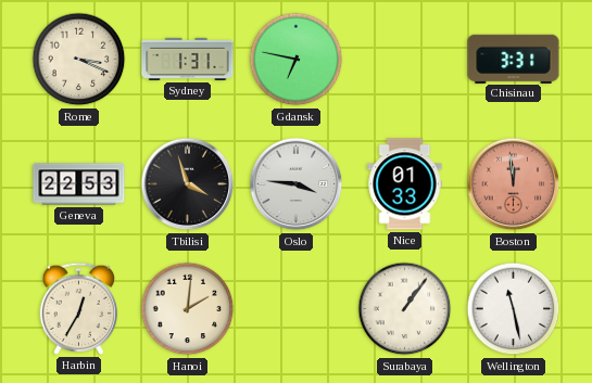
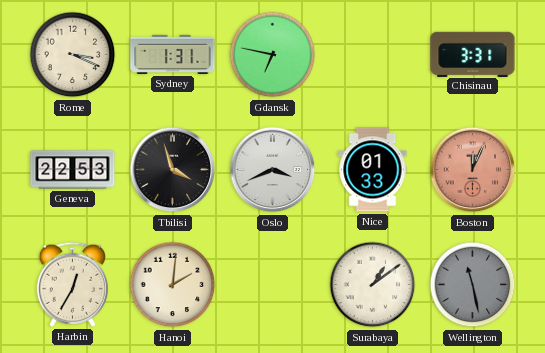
Oslo: 3:46 -> 3:41
Boston: 11:59 -> 12:04
Surabaya: 1:06 -> 1:09
Wellington dial: white -> grey
